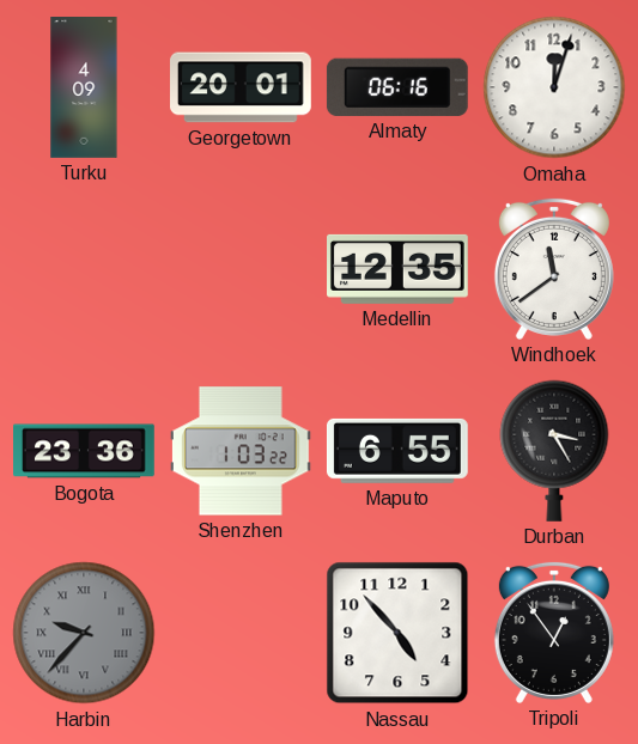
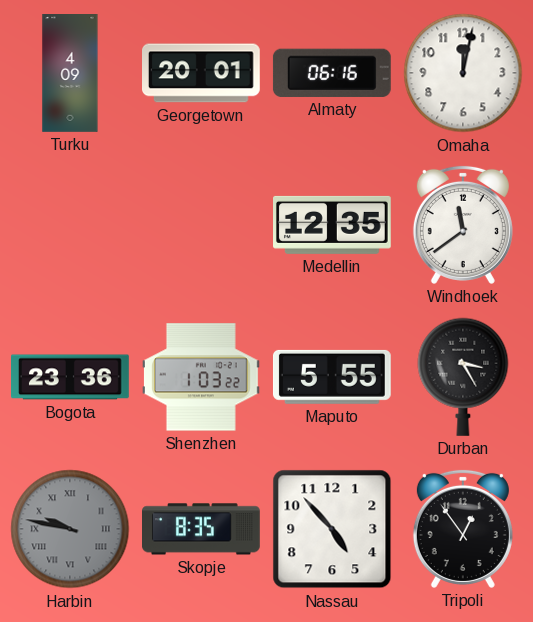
Omaha: 12:03 -> 12:02
Maputo: 6:55 -> 5:55
Harbin: 9:37 -> 9:47
Skopje: none -> 8:35
